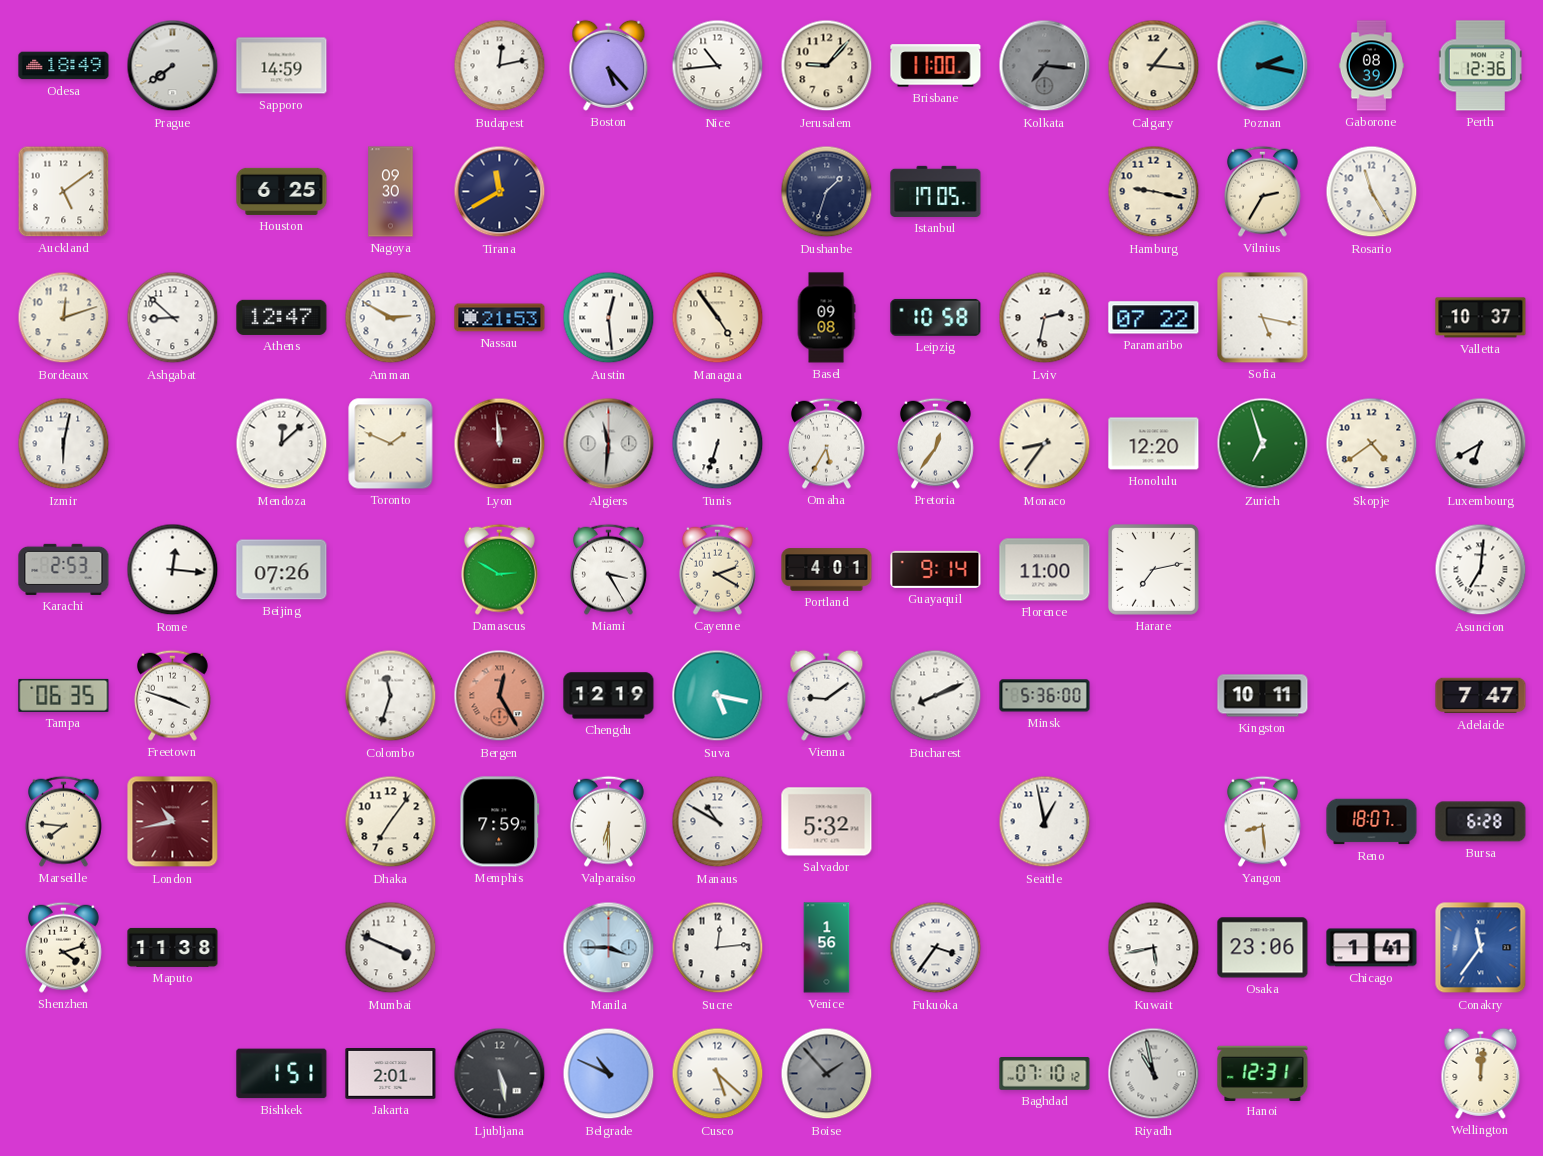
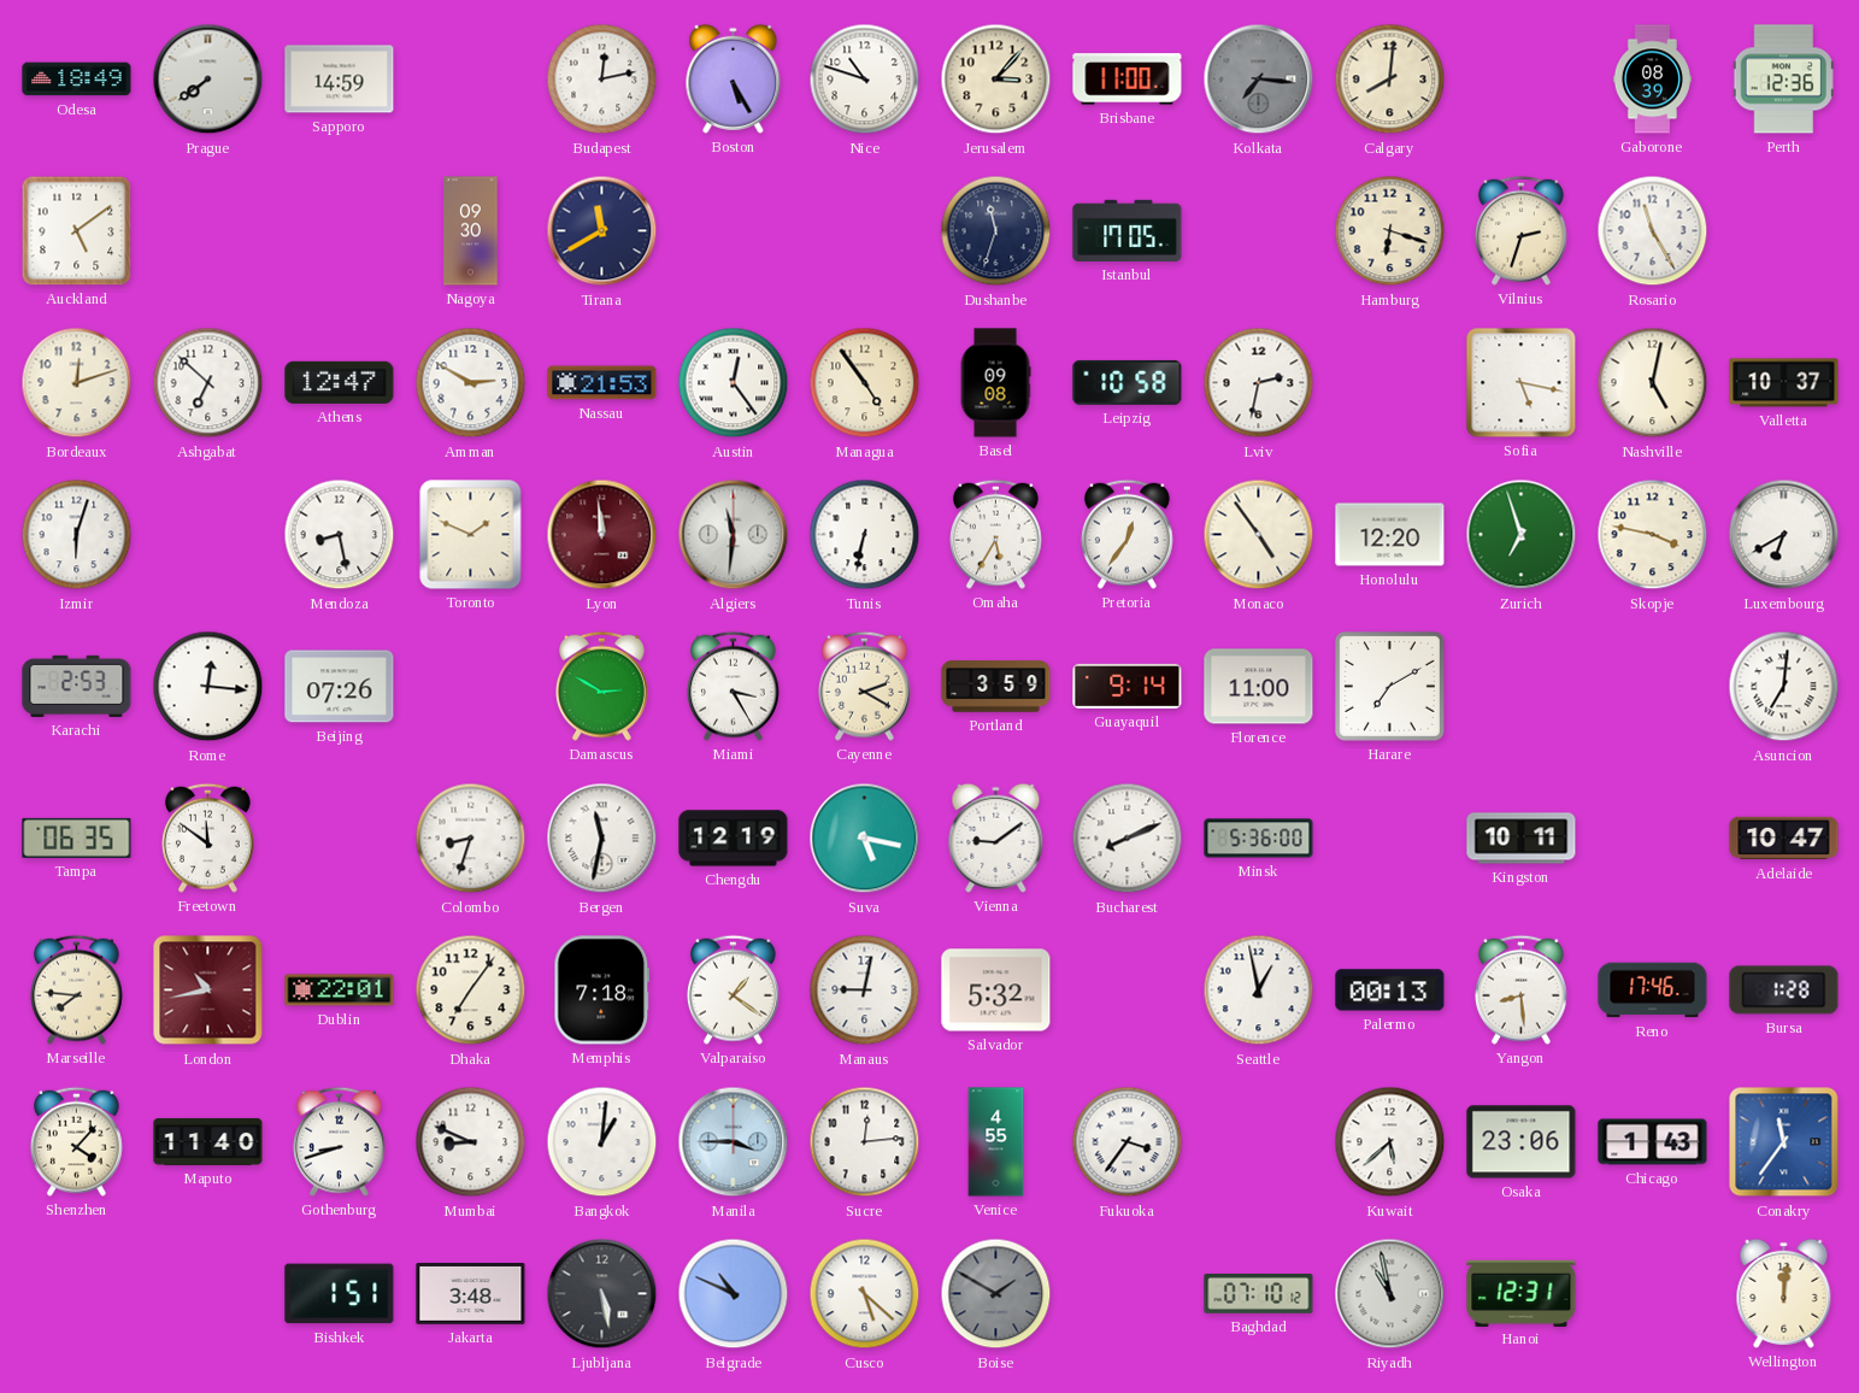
Boston: 5:23 -> 5:25
Nice: 10:44 -> 10:48
Jerusalem: 9:07 -> 3:07
Calgary: 1:16 -> 8:01
Poznan: 2:17 -> none
Houston: 6:25 -> none
Dushanbe: 1:33 -> 11:33
Hamburg: 9:17 -> 6:18
Vilnius: 2:35 -> 2:33
Ashgabat: 8:52 -> 6:52
Austin: 12:29 -> 12:24
Paramaribo: 07:22 -> none
Nashville: none -> 5:02
Izmir: 6:02 -> 6:03
Mendoza: 12:08 -> 8:28
Tunis: 6:33 -> 6:32
Monaco: 8:36 -> 4:54
Skopje: 4:39 -> 3:47
Portland: 4:01 -> 3:59
Harare: 7:13 -> 7:10
Freetown: 3:48 -> 11:51
Colombo: 11:33 -> 8:33
Bergen: 12:25 -> 11:32
Bergen dial: salmon -> white
Adelaide: 7:47 -> 10:47
Dublin: none -> 22:01
Memphis: 7:59 -> 7:18
Valparaiso: 6:30 -> 1:21
Manaus: 10:50 -> 9:02
Palermo: none -> 00:13
Reno: 18:07 -> 17:46
Bursa: 6:28 -> 1:28
Shenzhen: 4:12 -> 4:07
Maputo: 11:38 -> 11:40
Gothenburg: none -> 8:42
Mumbai: 3:49 -> 8:49
Bangkok: none -> 1:01
Venice: 1:56 -> 4:55
Kuwait: 5:43 -> 5:38
Chicago: 1:41 -> 1:43
Jakarta: 2:01 -> 3:48
Boise: 1:53 -> 1:50
